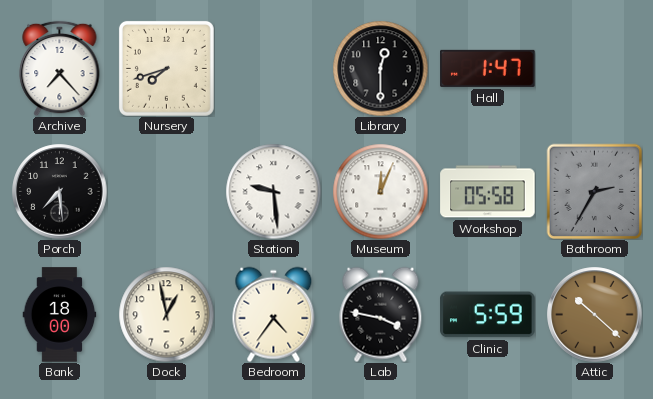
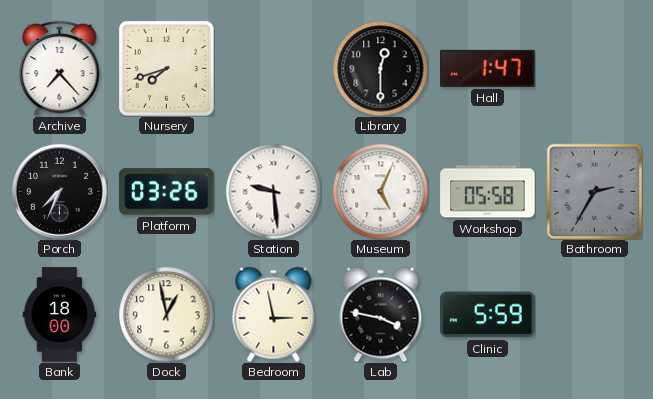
Porch: 7:29 -> 7:34
Platform: none -> 03:26
Museum: 12:04 -> 5:04
Bedroom: 4:36 -> 2:58
Attic: 10:22 -> none
